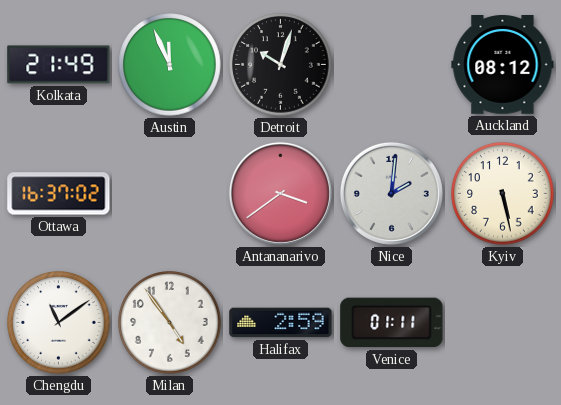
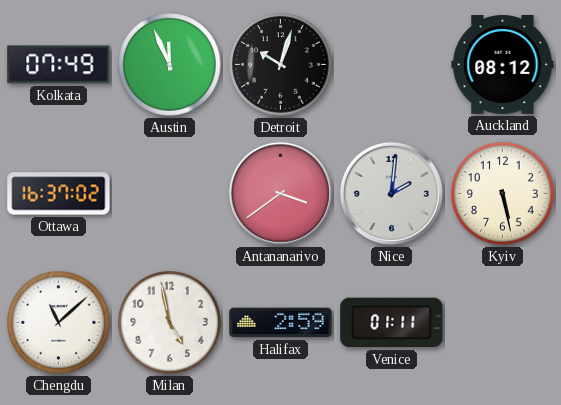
Kolkata: 21:49 -> 07:49
Chengdu: 11:09 -> 11:08
Milan: 4:54 -> 4:58
